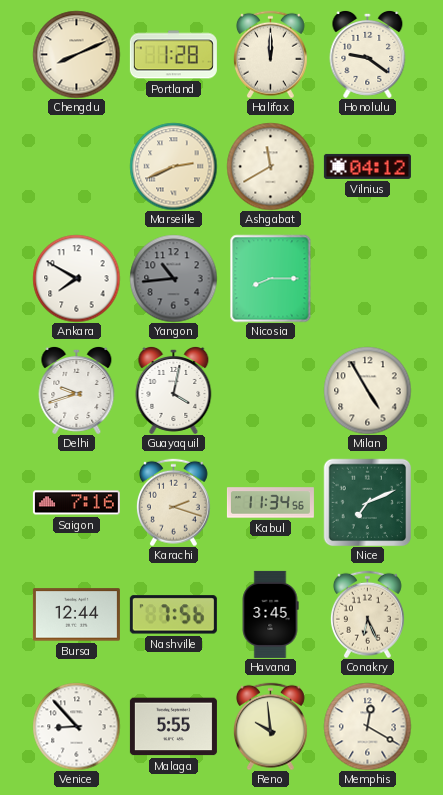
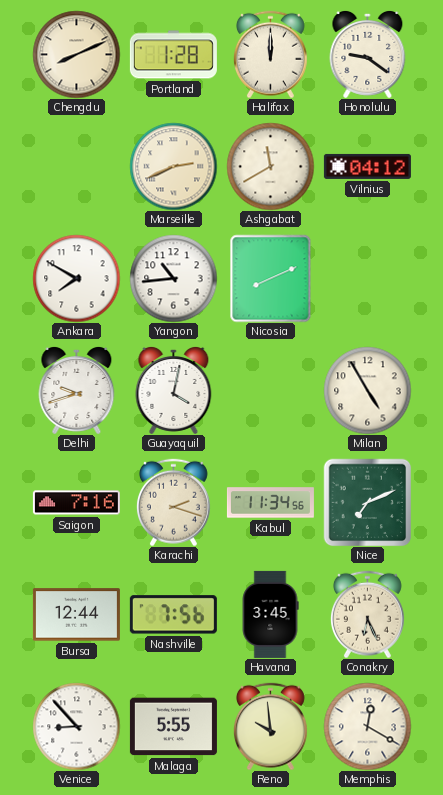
Yangon dial: grey -> white
Nicosia: 8:15 -> 8:11
